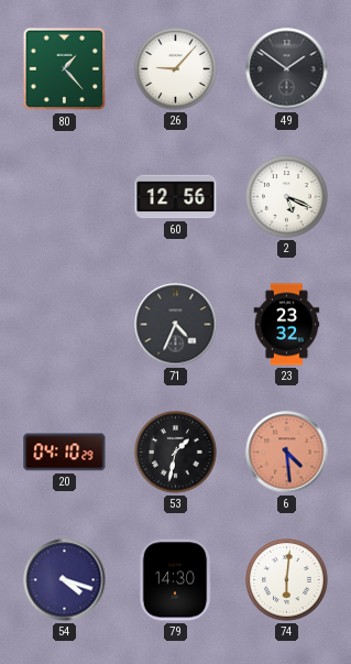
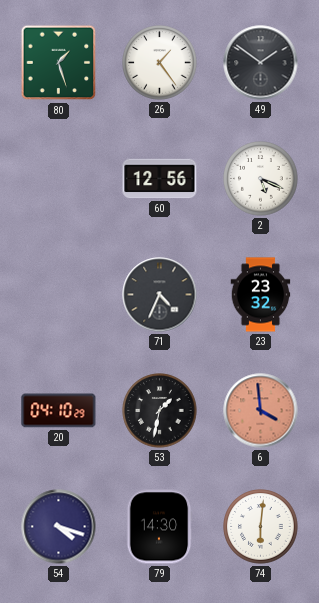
80: 1:23 -> 1:27
26: 9:07 -> 1:24
6: 4:29 -> 3:59
